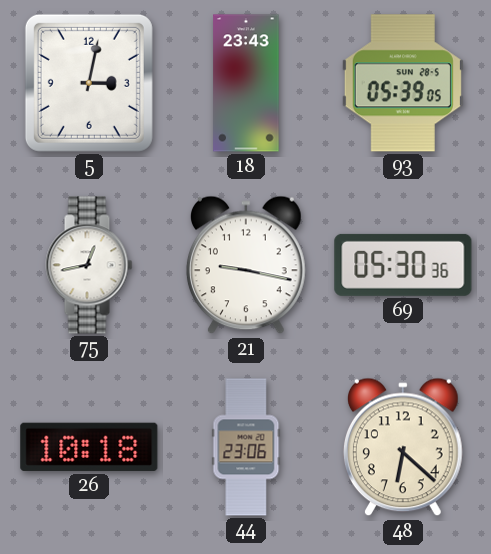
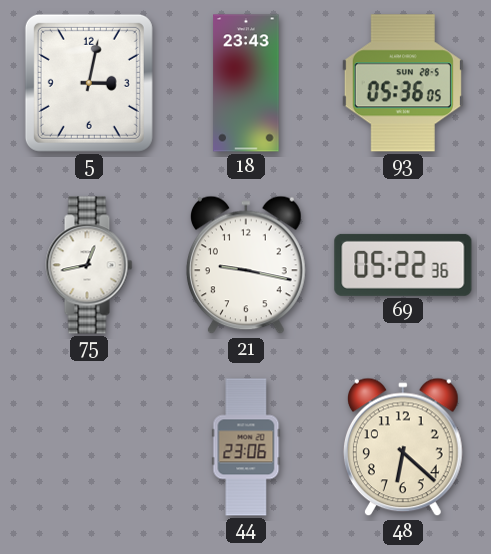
93: 05:39 -> 05:36
69: 05:30 -> 05:22
26: 10:18 -> none
